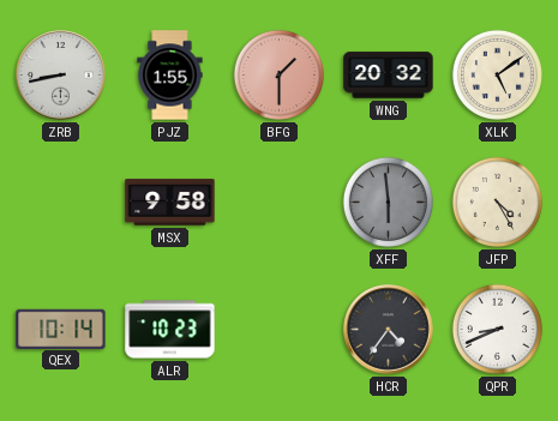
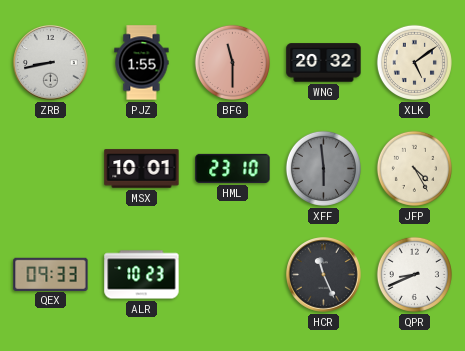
BFG: 1:30 -> 11:30
MSX: 9:58 -> 10:01
HML: none -> 23:10
QEX: 10:14 -> 09:33
HCR: 4:36 -> 11:26
